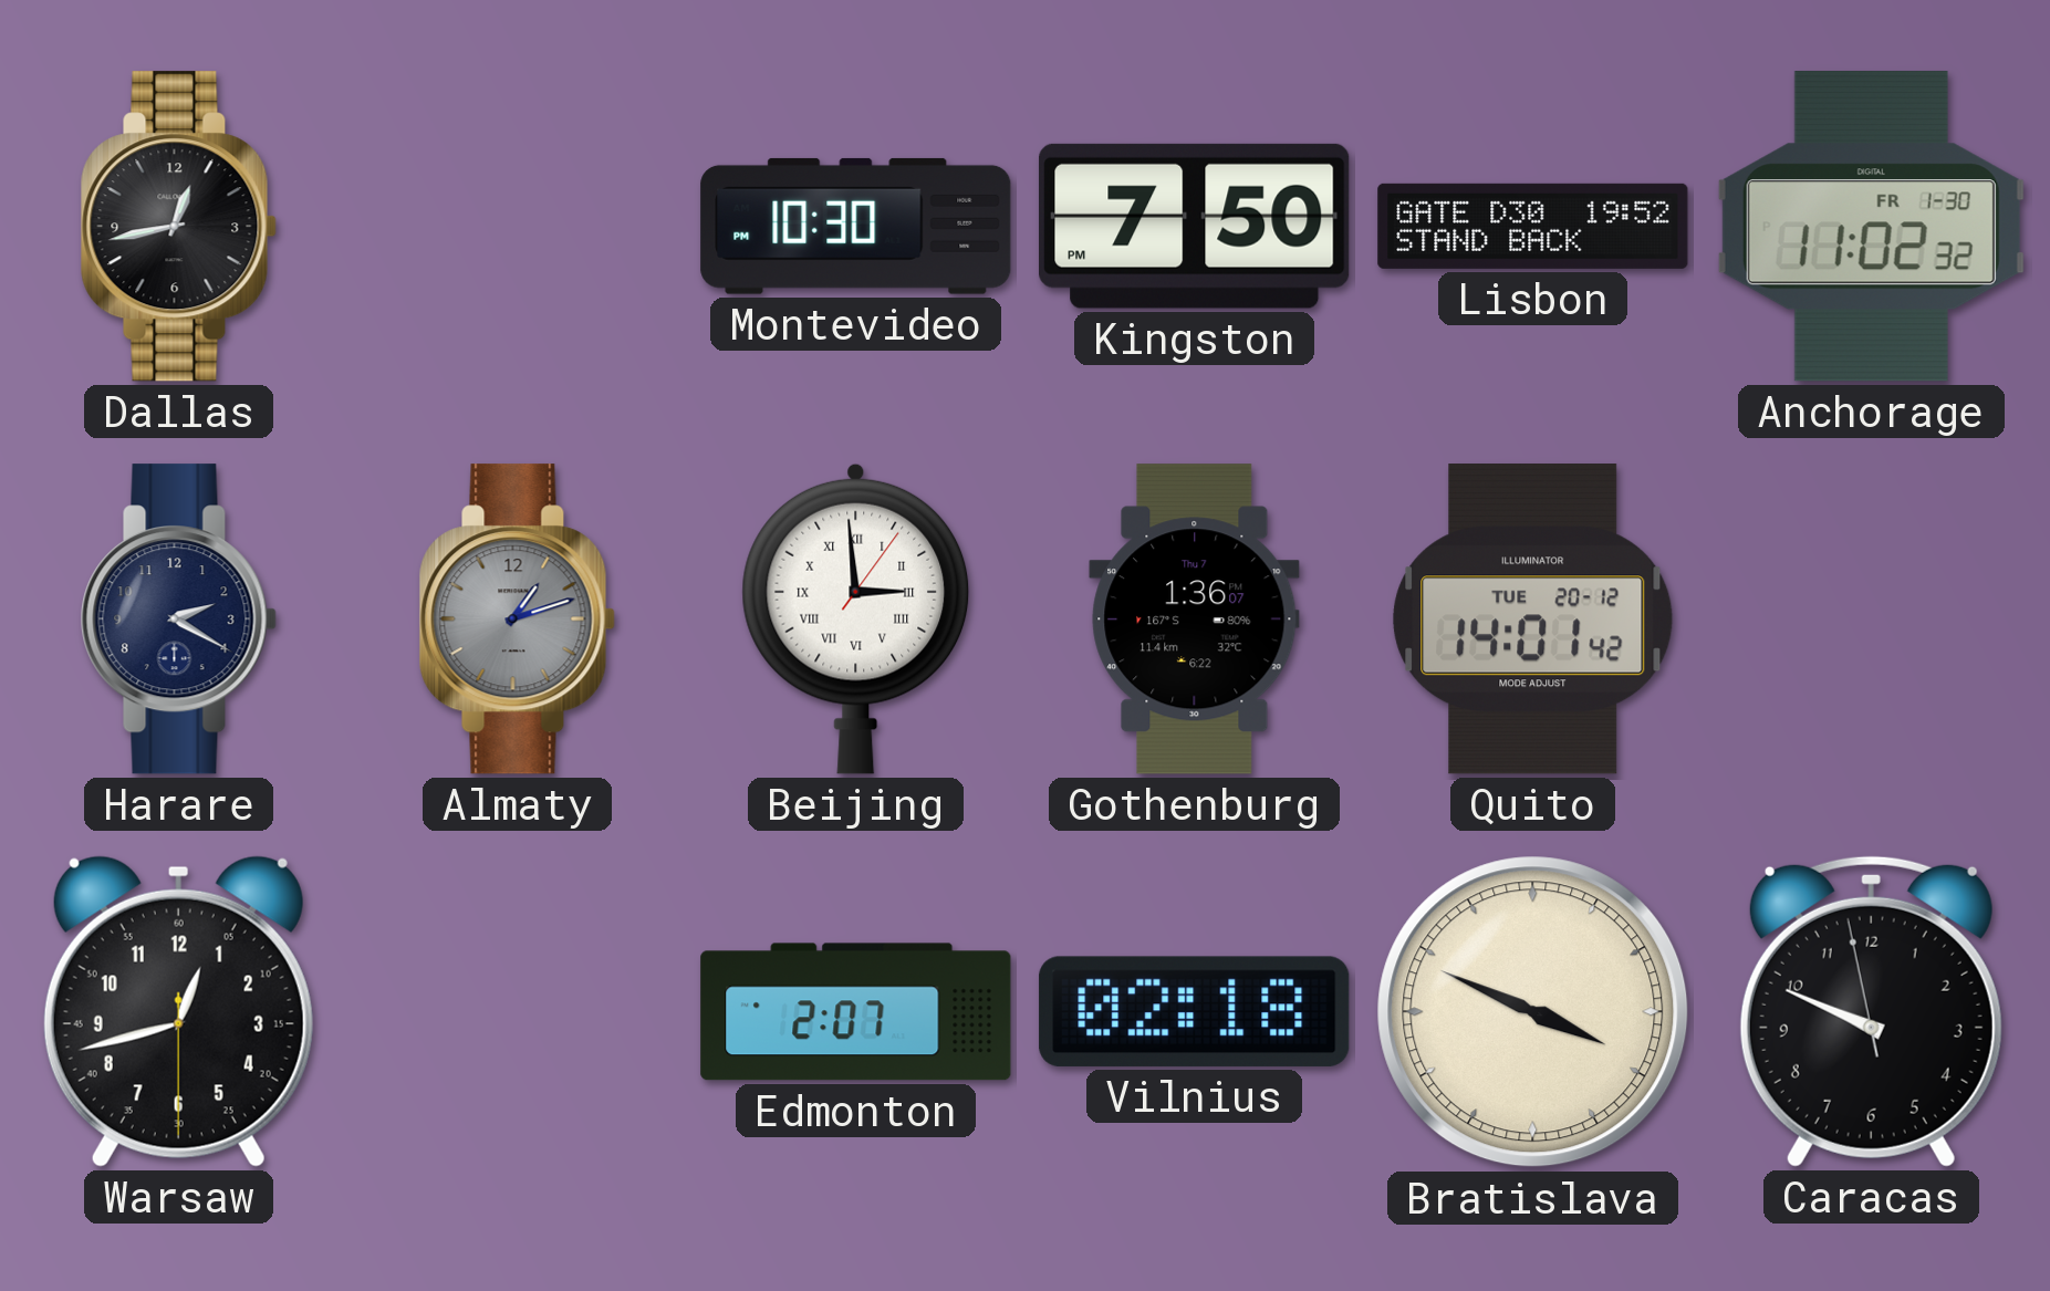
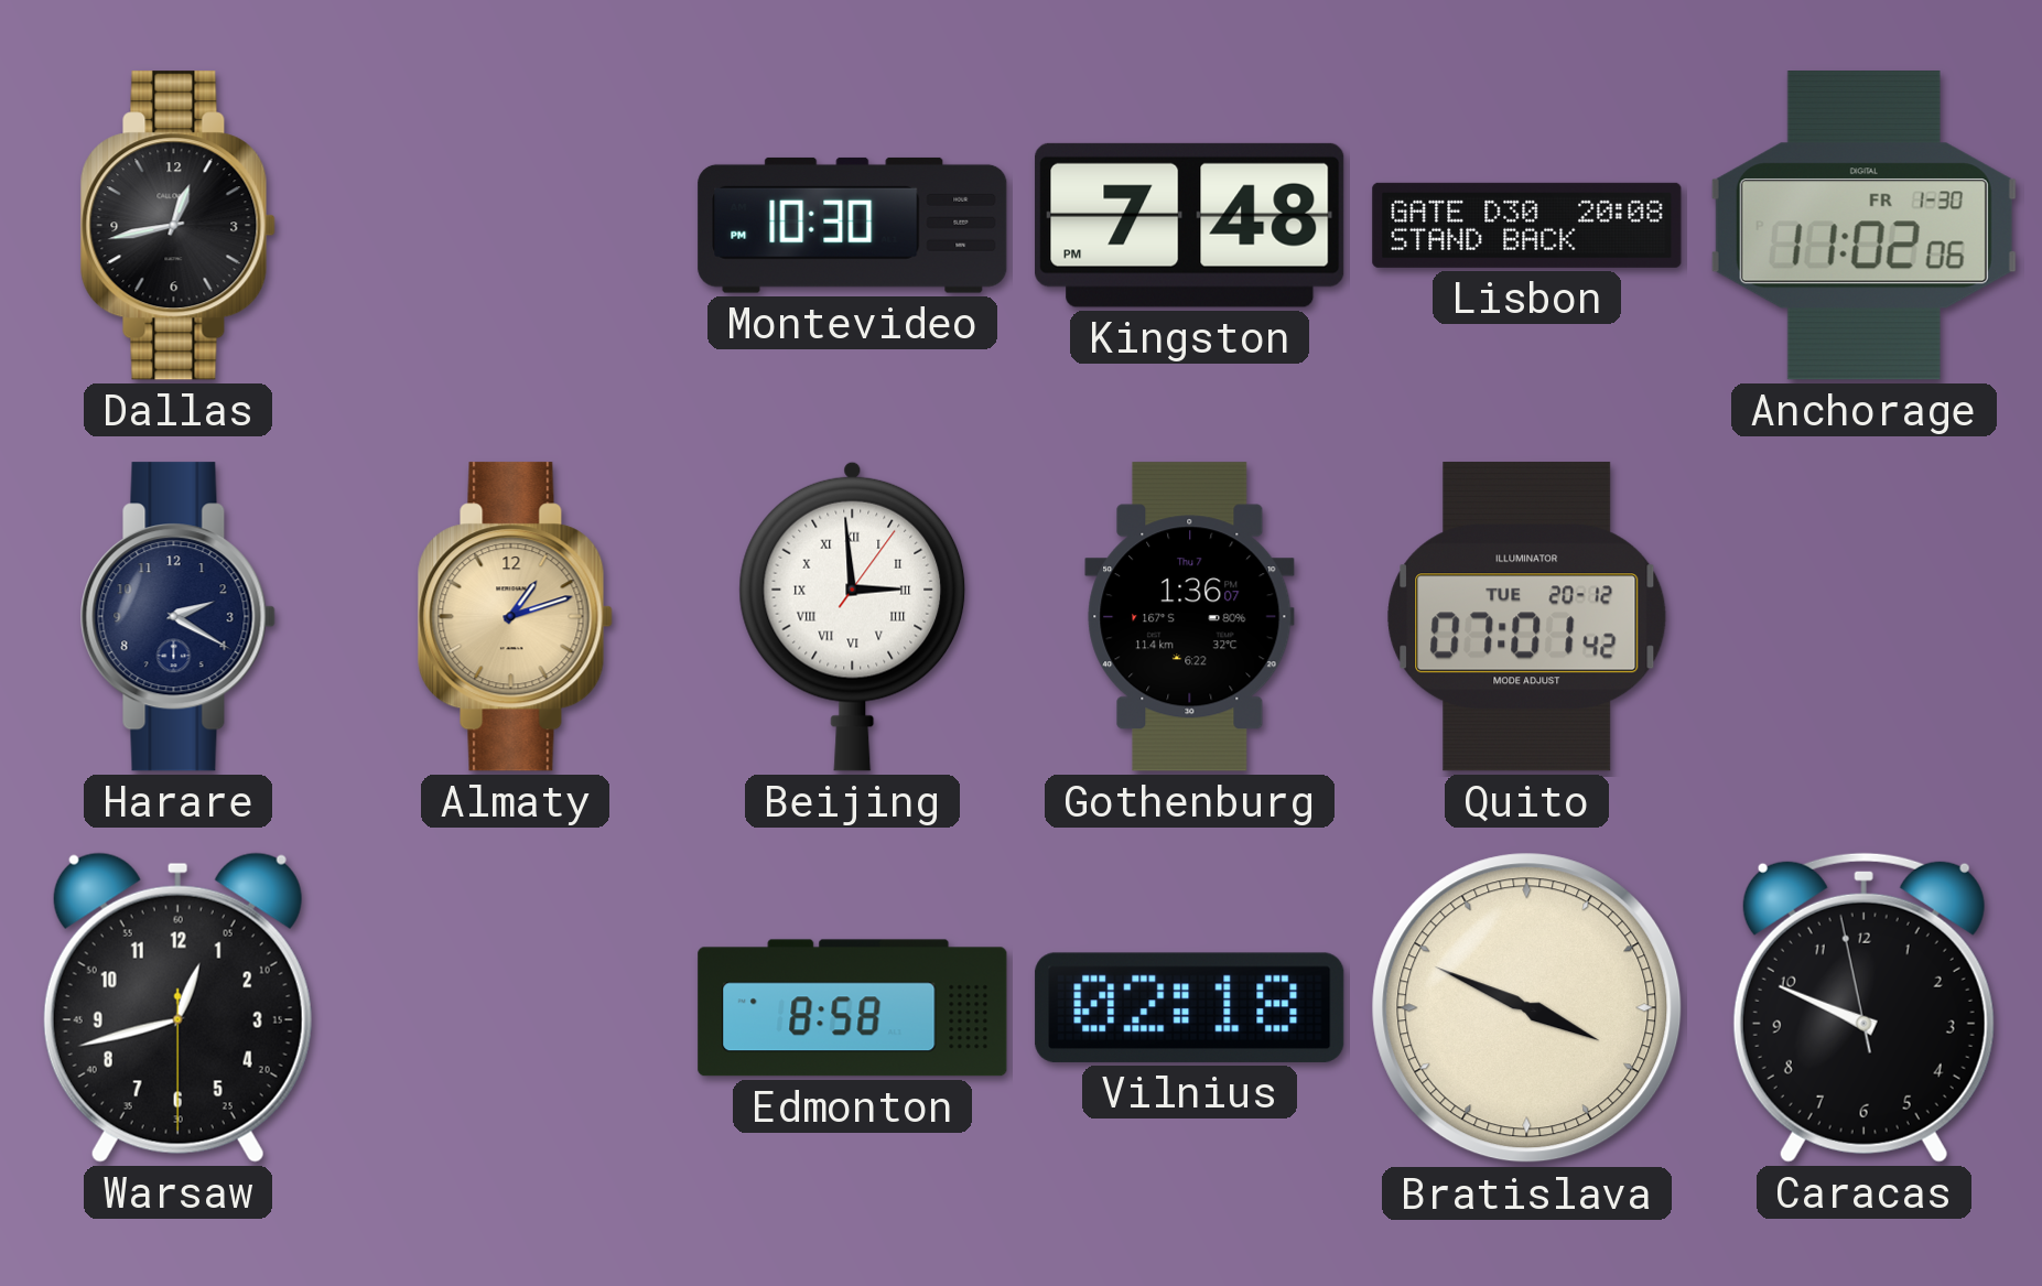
Kingston: 7:50 -> 7:48
Lisbon: 19:52 -> 20:08
Anchorage: 11:02:32 -> 11:02:06
Almaty dial: grey -> champagne
Quito: 14:01 -> 07:01
Edmonton: 2:07 -> 8:58
